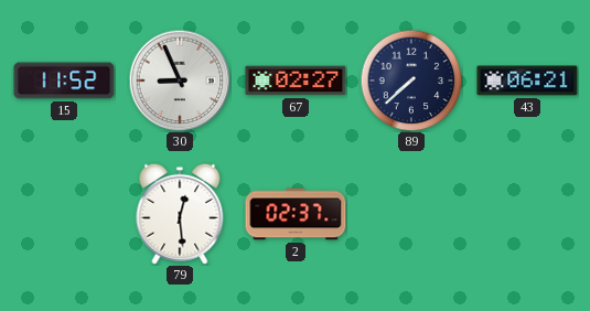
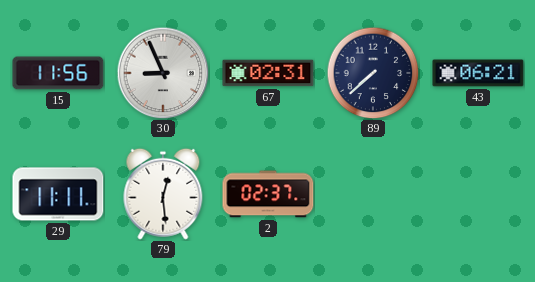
15: 11:52 -> 11:56
67: 02:27 -> 02:31
29: none -> 11:11
